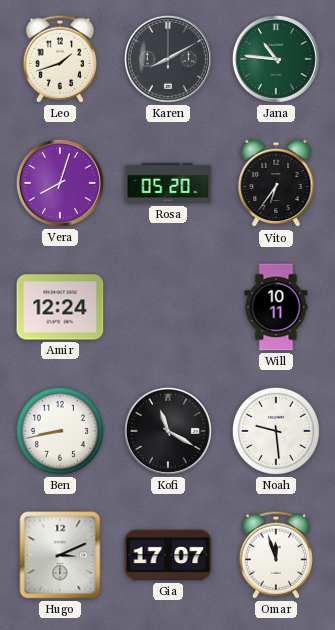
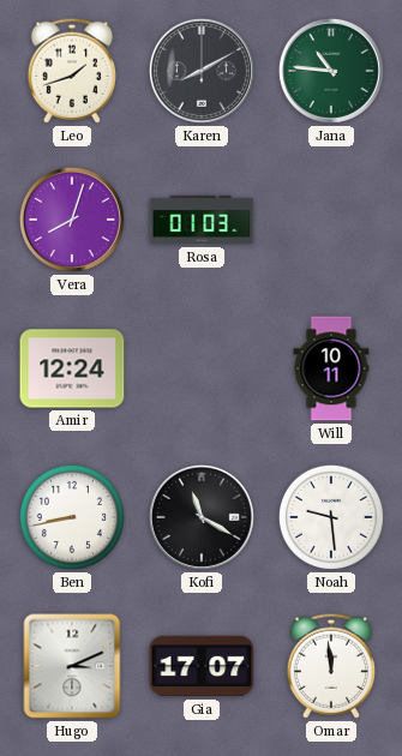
Rosa: 05:20 -> 01:03
Vito: 6:36 -> none
Omar: 11:57 -> 11:59
